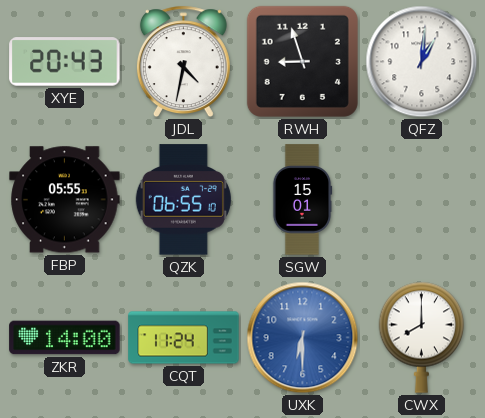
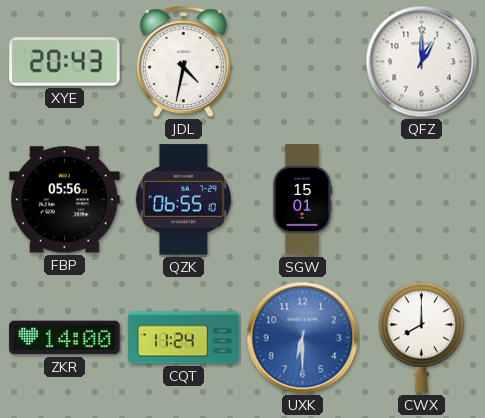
RWH: 8:57 -> none
QFZ: 1:01 -> 1:00
FBP: 05:55 -> 05:56
